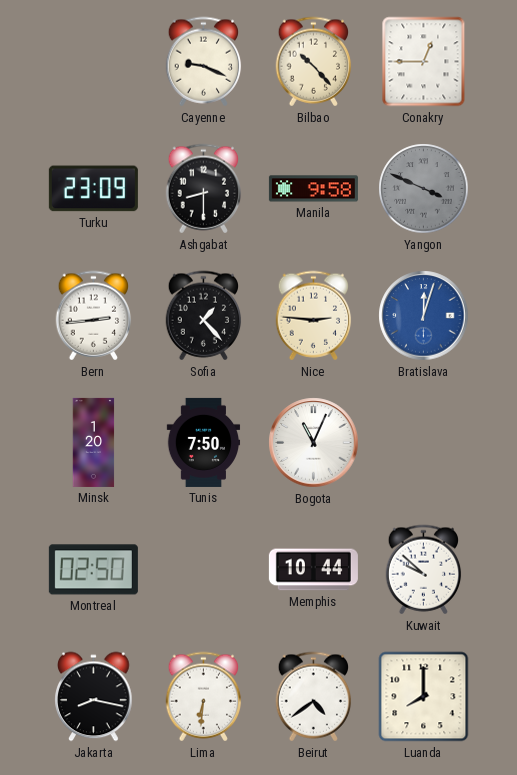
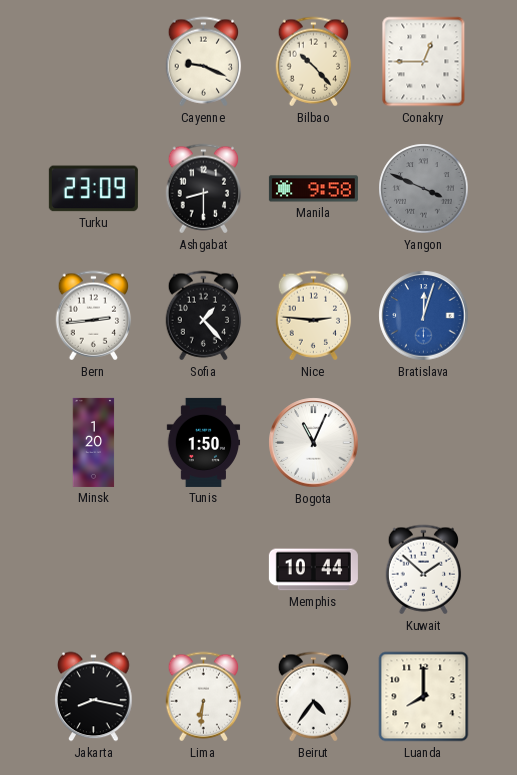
Tunis: 7:50 -> 1:50
Montreal: 02:50 -> none
Kuwait: 9:52 -> 1:52
Beirut: 4:39 -> 4:36
